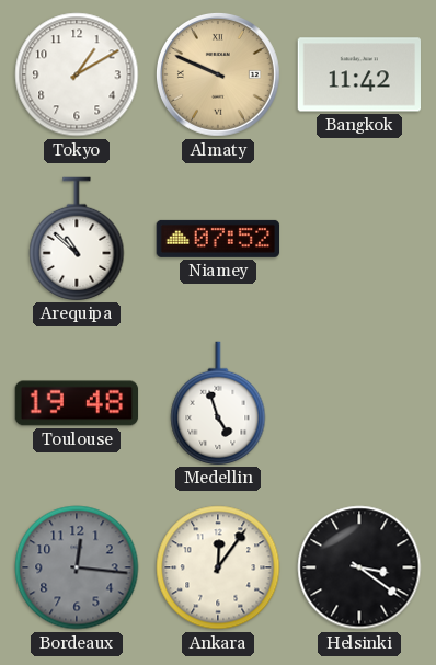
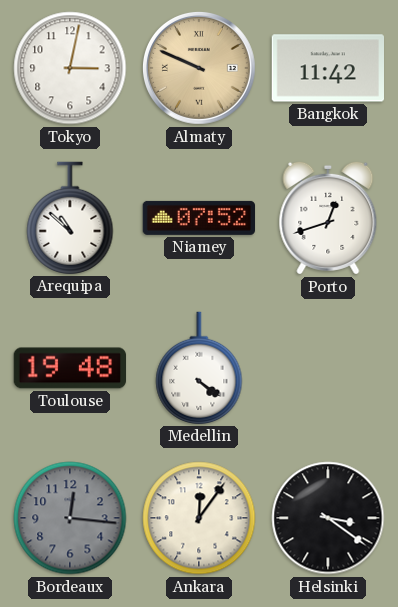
Tokyo: 1:10 -> 3:02
Porto: none -> 12:42
Medellin: 4:57 -> 4:21
